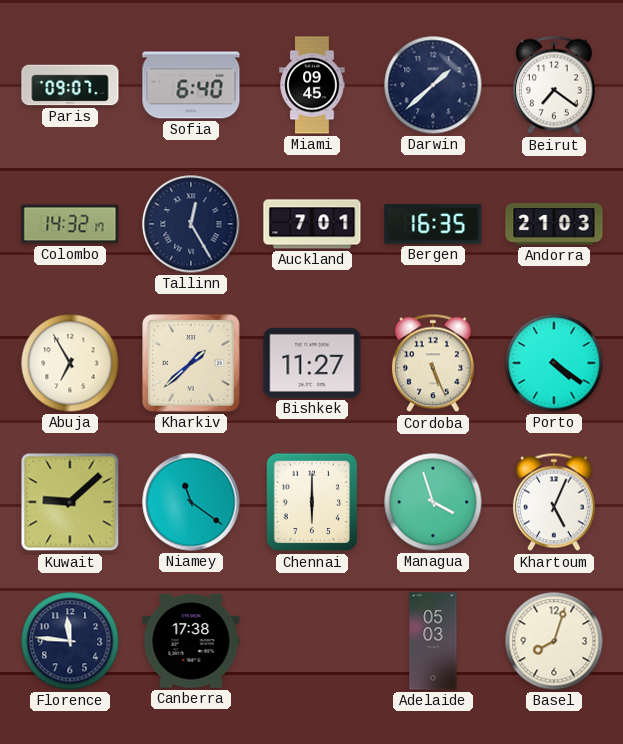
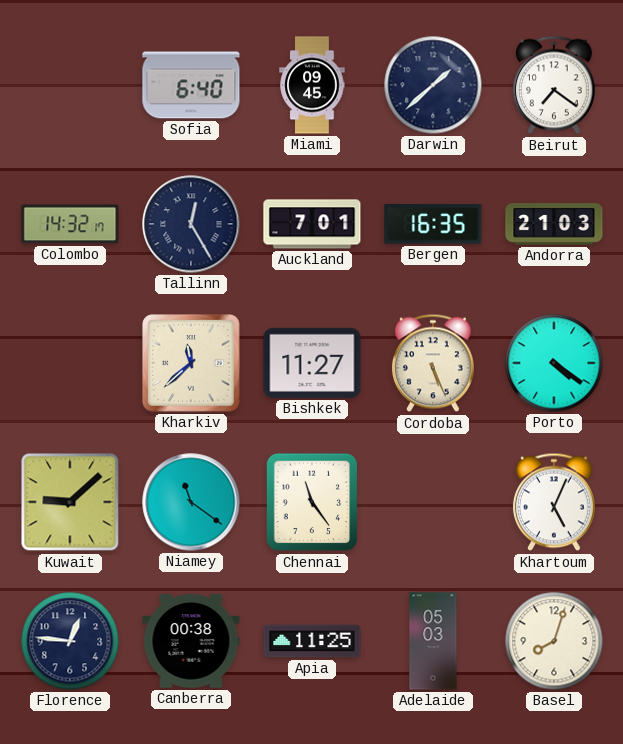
Paris: 09:07 -> none
Abuja: 6:55 -> none
Kharkiv: 1:38 -> 11:38
Chennai: 6:00 -> 11:24
Managua: 3:57 -> none
Florence: 11:46 -> 12:46
Canberra: 17:38 -> 00:38
Apia: none -> 11:25
